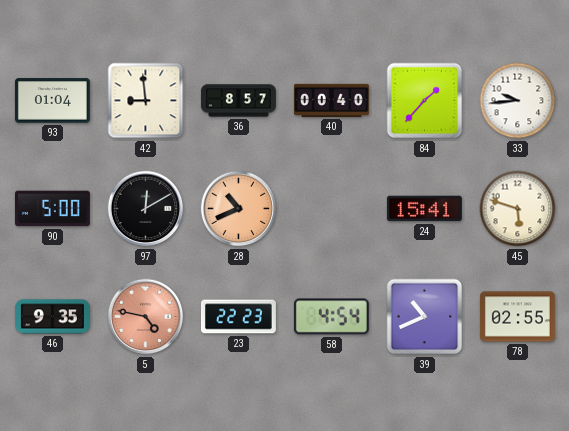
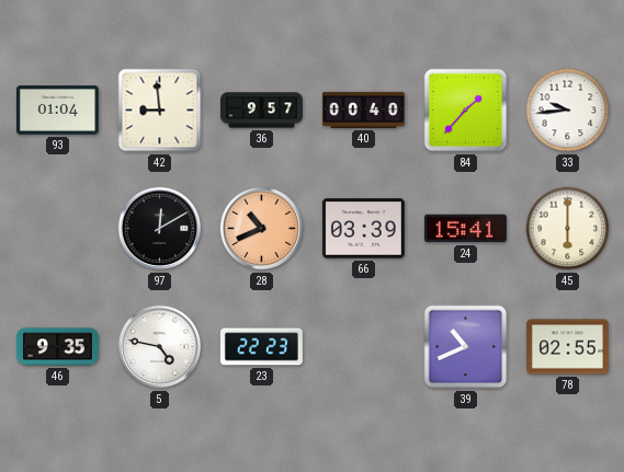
36: 8:57 -> 9:57
90: 5:00 -> none
66: none -> 03:39
45: 5:48 -> 6:00
5 dial: salmon -> white
58: 4:54 -> none
